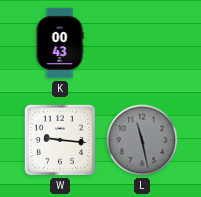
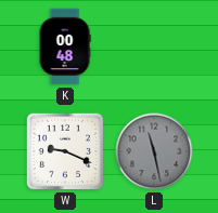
K: 00:43 -> 00:48
W: 9:16 -> 9:19
